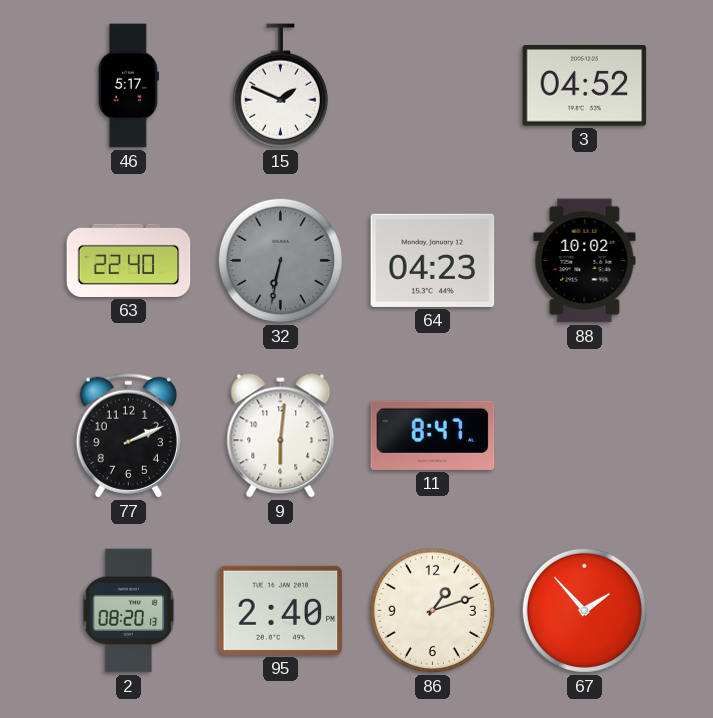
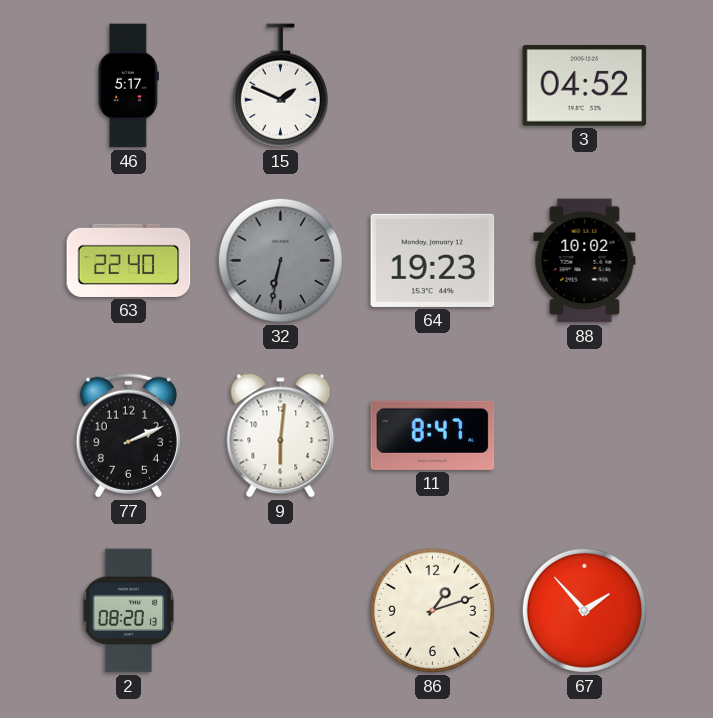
64: 04:23 -> 19:23
95: 2:40 -> none
